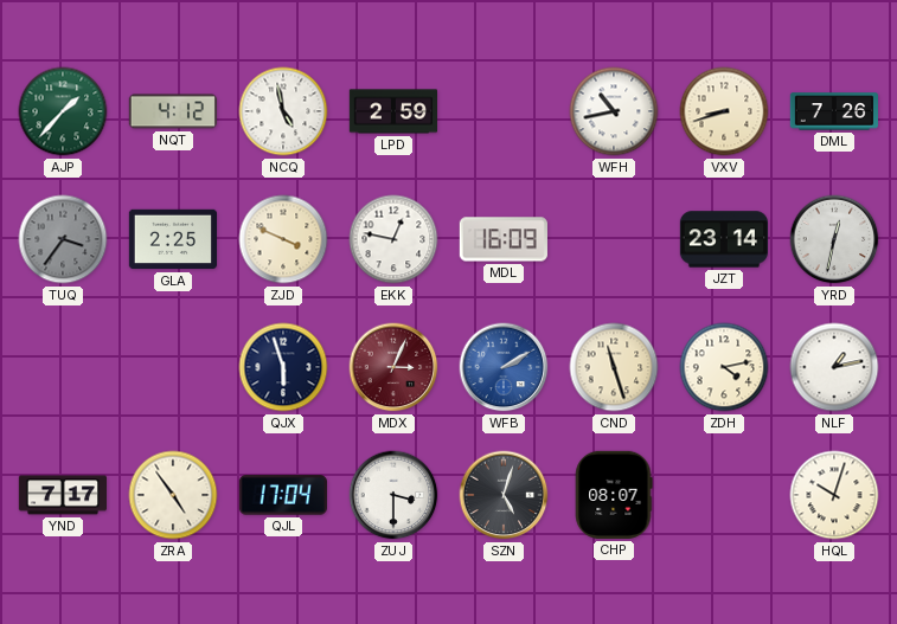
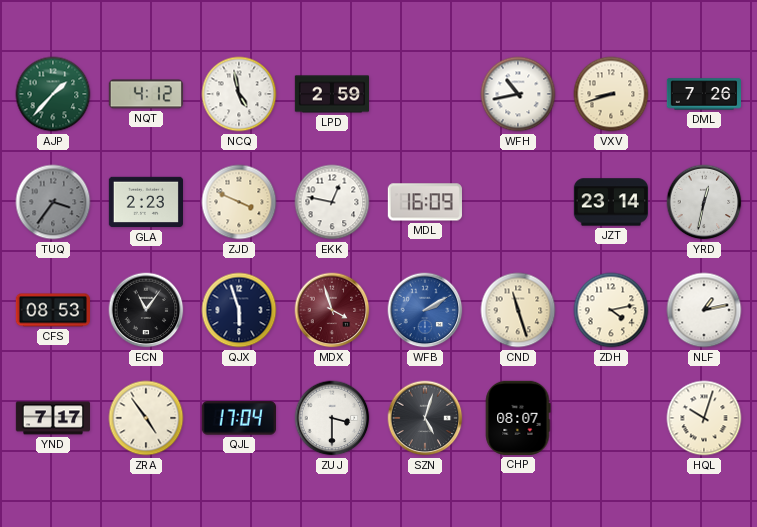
GLA: 2:25 -> 2:23
CFS: none -> 08:53
ECN: none -> 11:06
MDX: 3:04 -> 3:57
